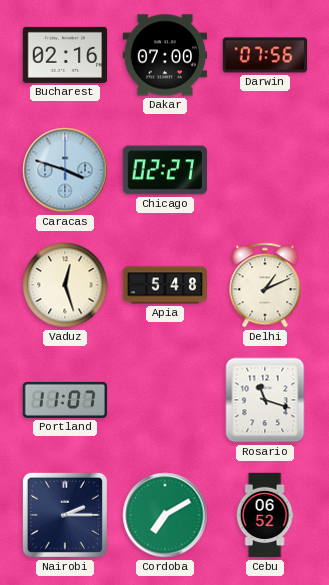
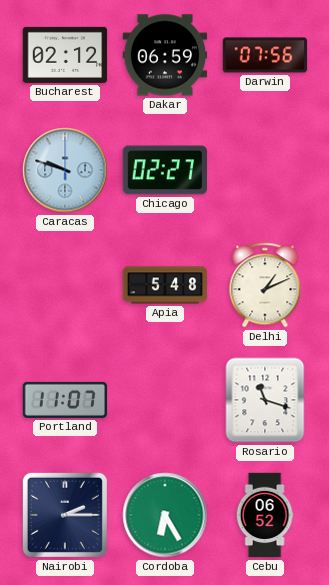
Bucharest: 02:16 -> 02:12
Dakar: 07:00 -> 06:59
Caracas: 3:48 -> 9:48
Vaduz: 12:27 -> none
Cordoba: 7:10 -> 6:25
